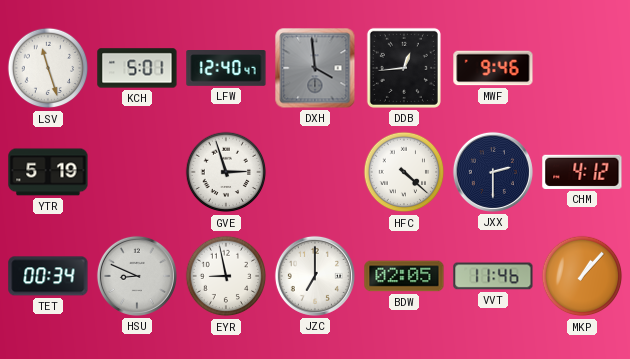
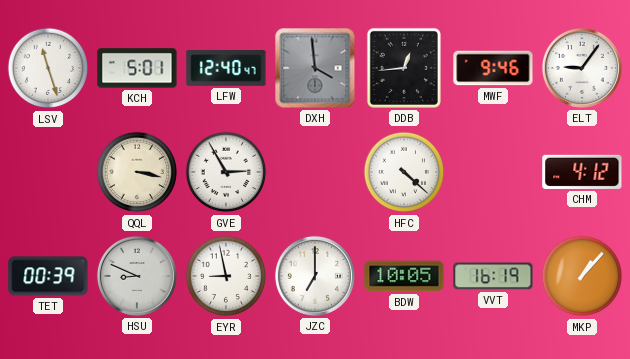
ELT: none -> 9:06
YTR: 5:19 -> none
QQL: none -> 3:17
GVE: 2:57 -> 2:55
JXX: 2:30 -> none
TET: 00:34 -> 00:39
BDW: 02:05 -> 10:05
VVT: 11:46 -> 16:19
